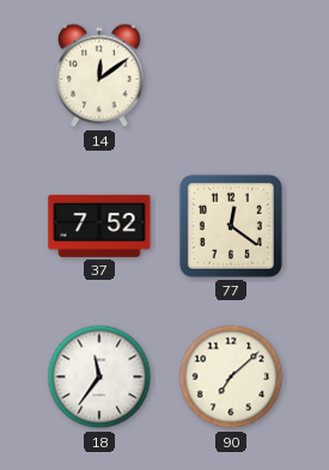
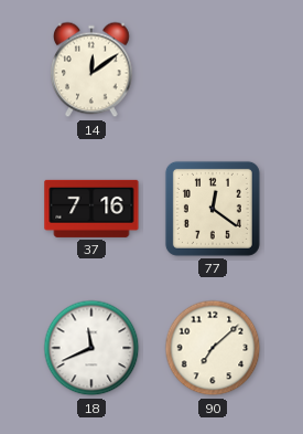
37: 7:52 -> 7:16
18: 11:36 -> 11:41
